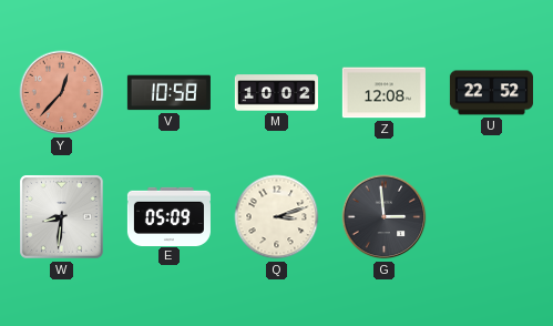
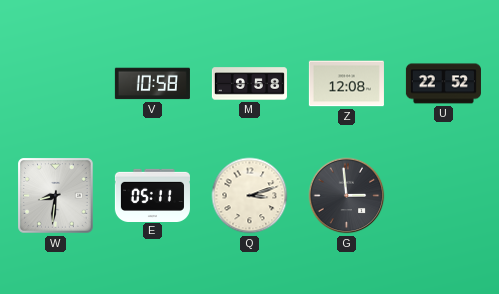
Y: 12:37 -> none
M: 10:02 -> 9:58
E: 05:09 -> 05:11
